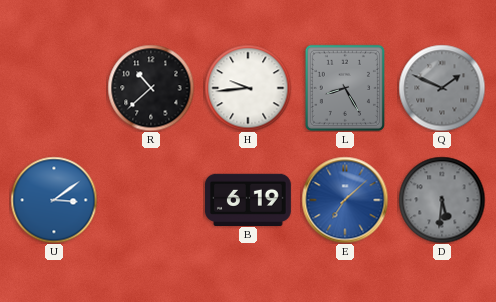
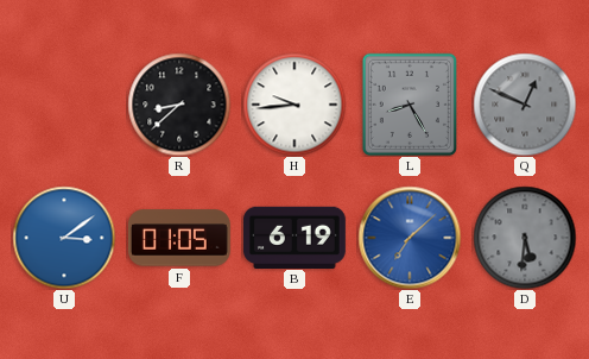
R: 10:38 -> 8:38
Q: 1:49 -> 12:49
F: none -> 01:05
